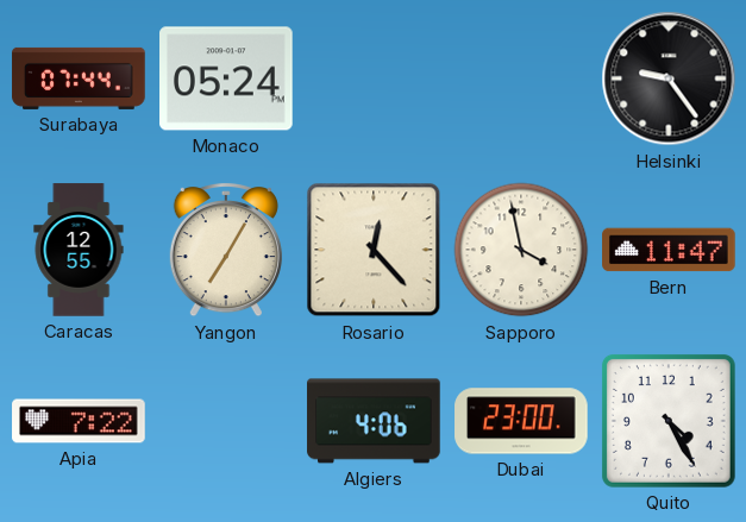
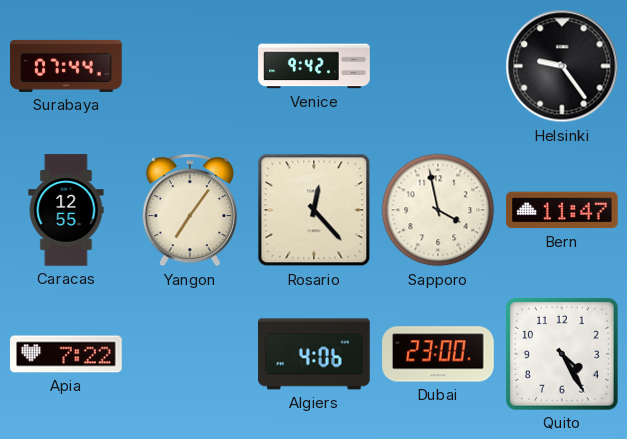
Monaco: 05:24 -> none
Venice: none -> 9:42
Yangon: 7:05 -> 7:06
